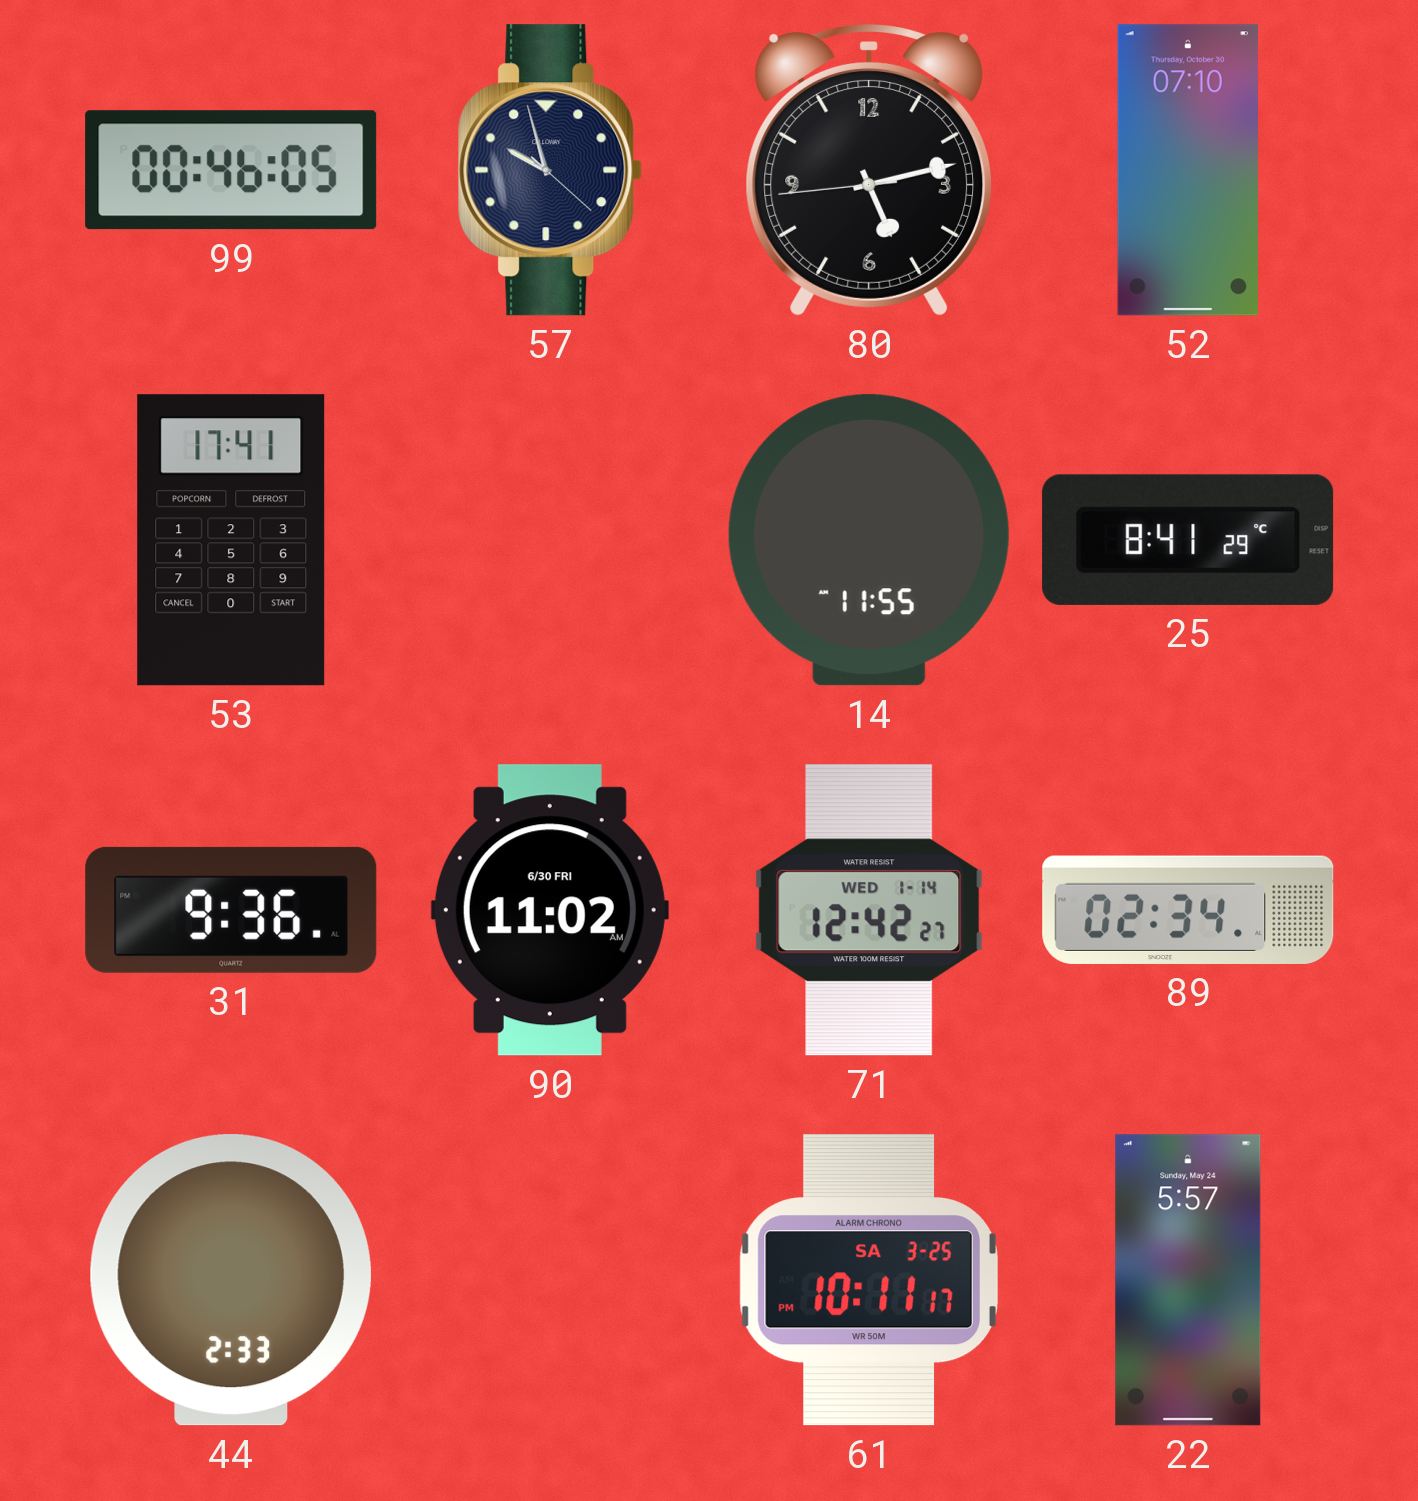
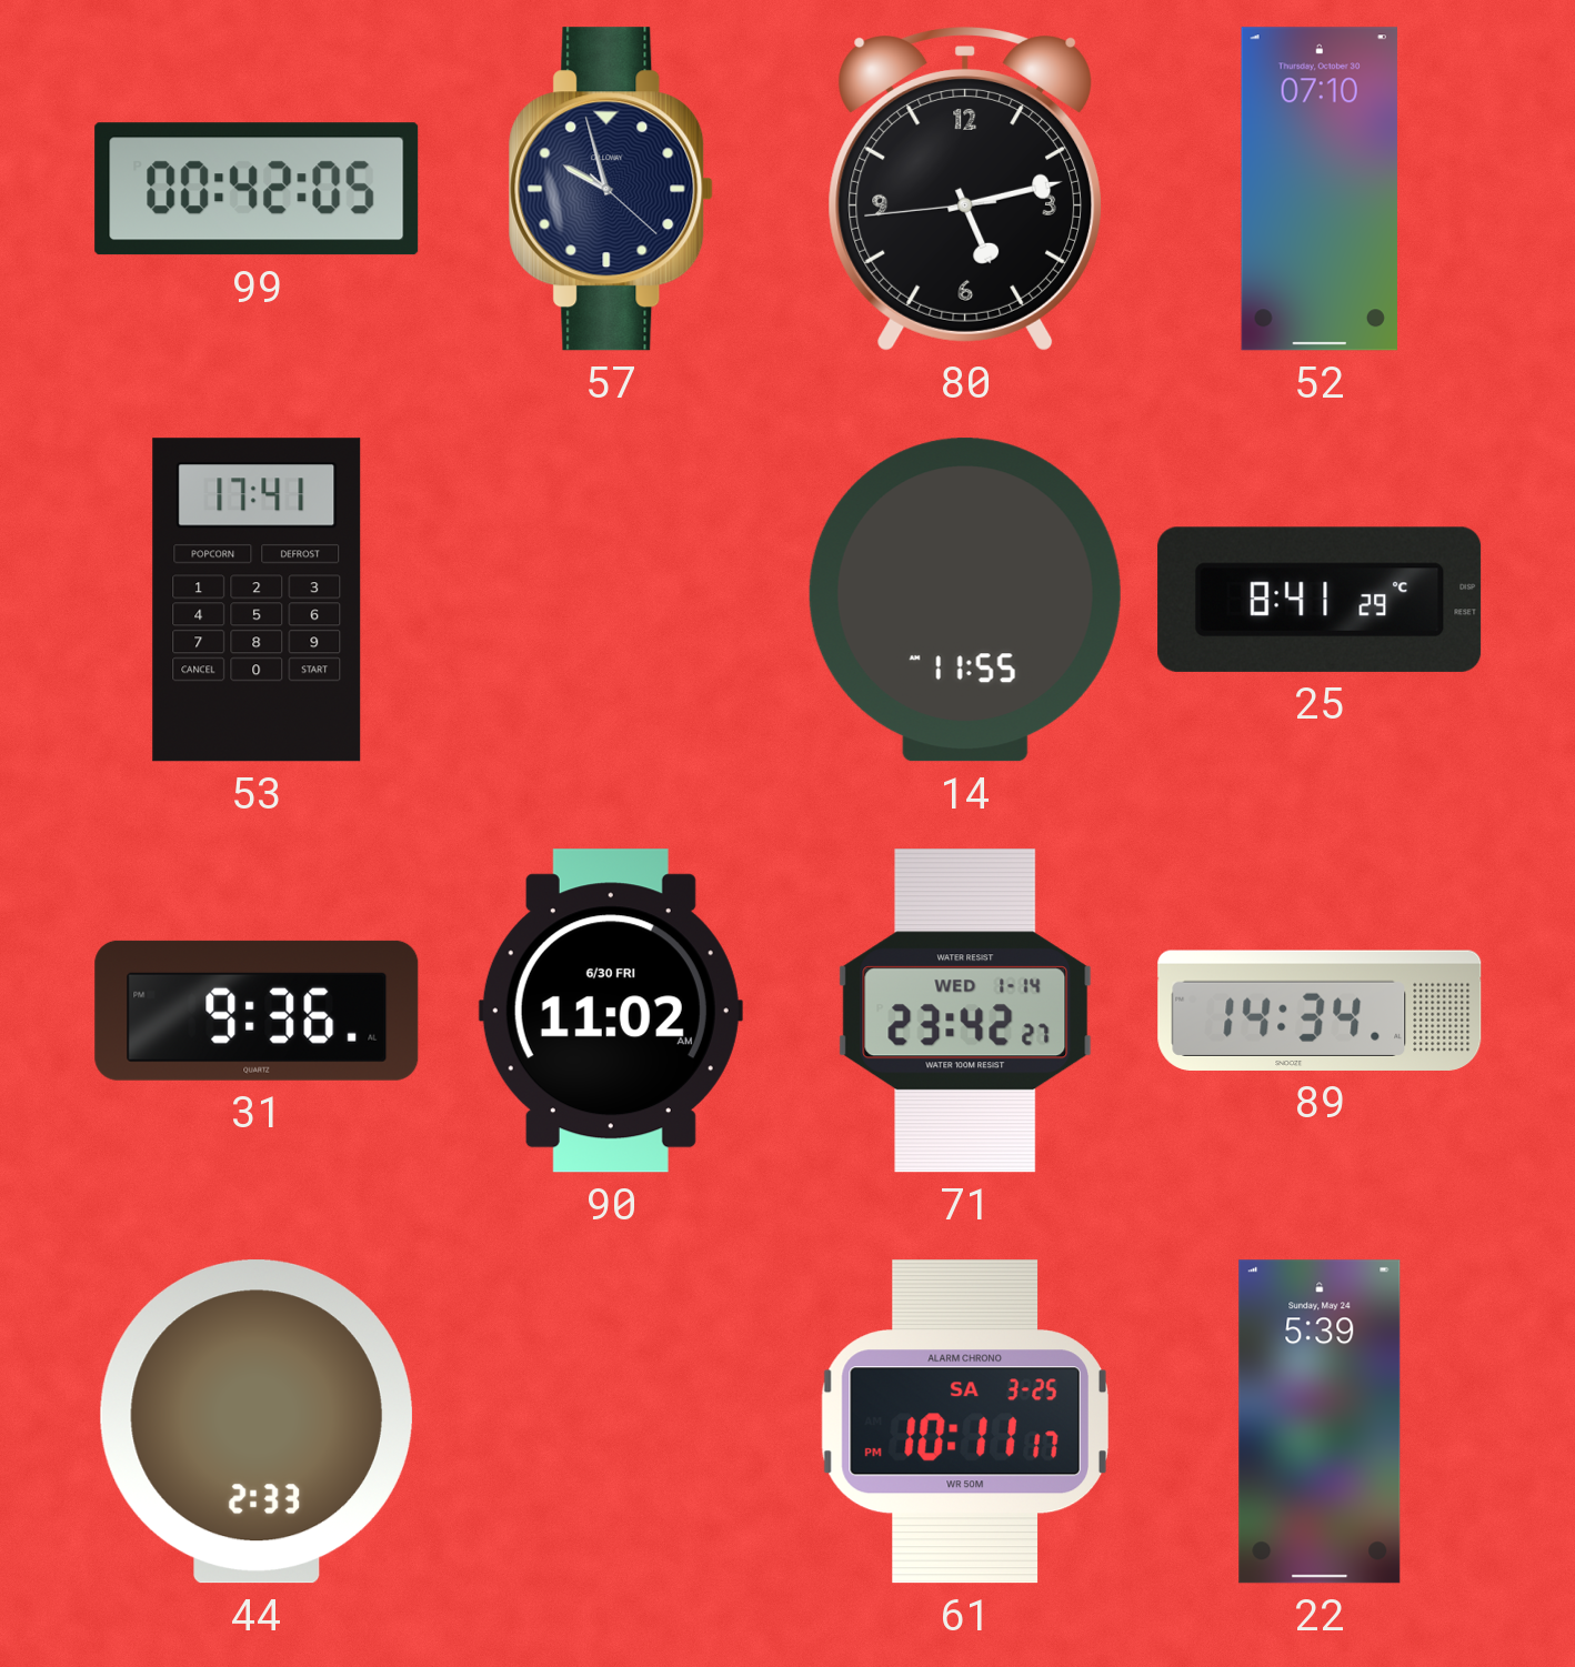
99: 00:46 -> 00:42
71: 12:42 -> 23:42
89: 02:34 -> 14:34
22: 5:57 -> 5:39
